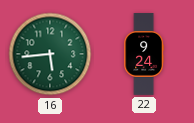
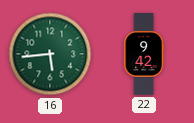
22: 9:24 -> 9:42
